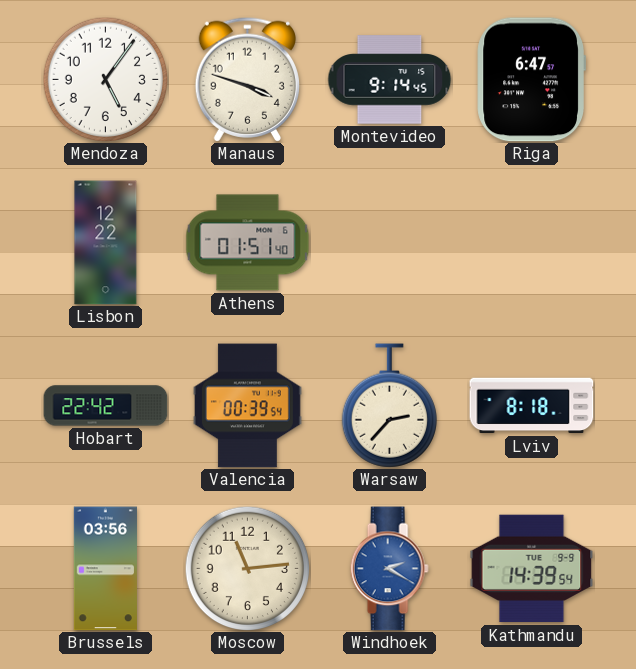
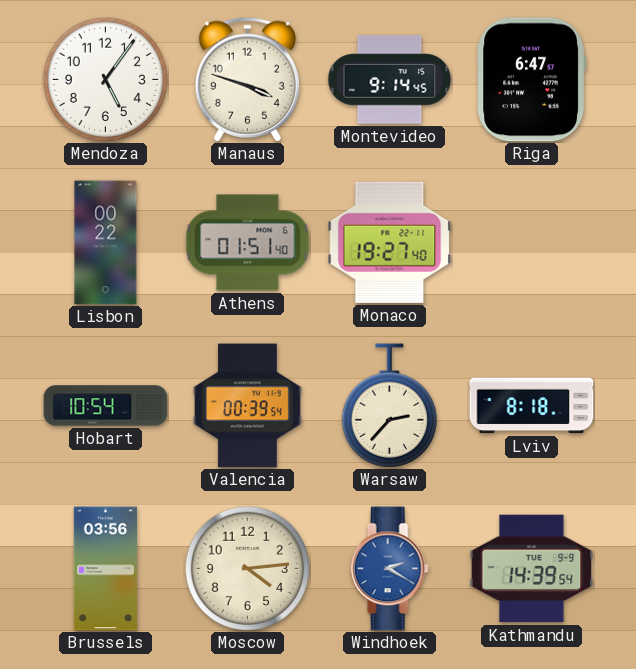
Lisbon: 12:22 -> 00:22
Monaco: none -> 19:27
Hobart: 22:42 -> 10:54
Moscow: 11:14 -> 4:14
